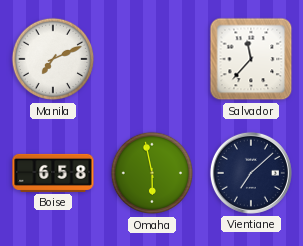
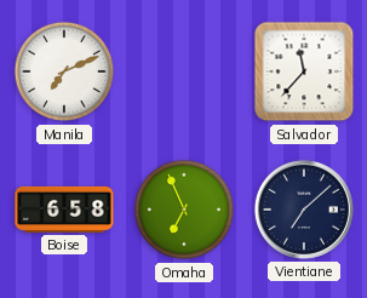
Omaha: 5:58 -> 6:56
